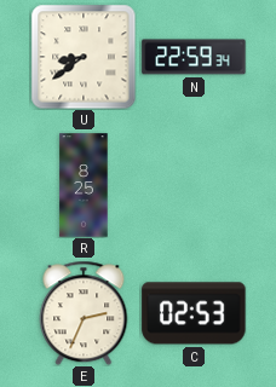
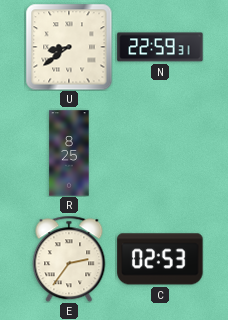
N: 22:59:34 -> 22:59:31
E: 2:34 -> 2:36
